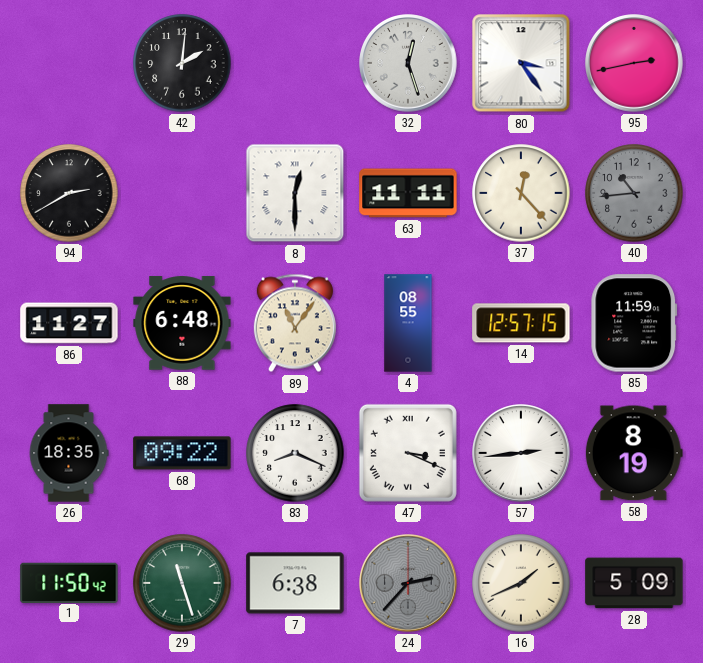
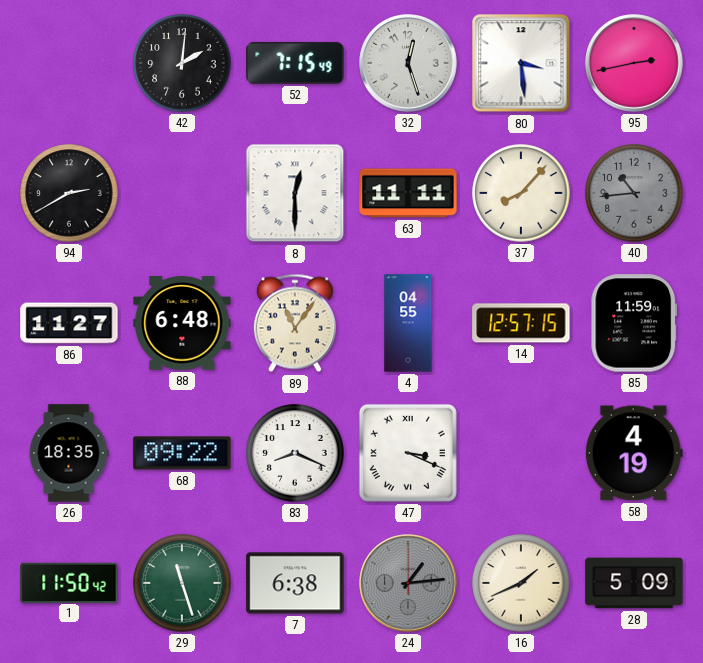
52: none -> 7:15
80: 3:24 -> 3:29
37: 12:23 -> 8:07
4: 08:55 -> 04:55
57: 2:44 -> none
58: 8:19 -> 4:19
24: 2:37 -> 1:14
